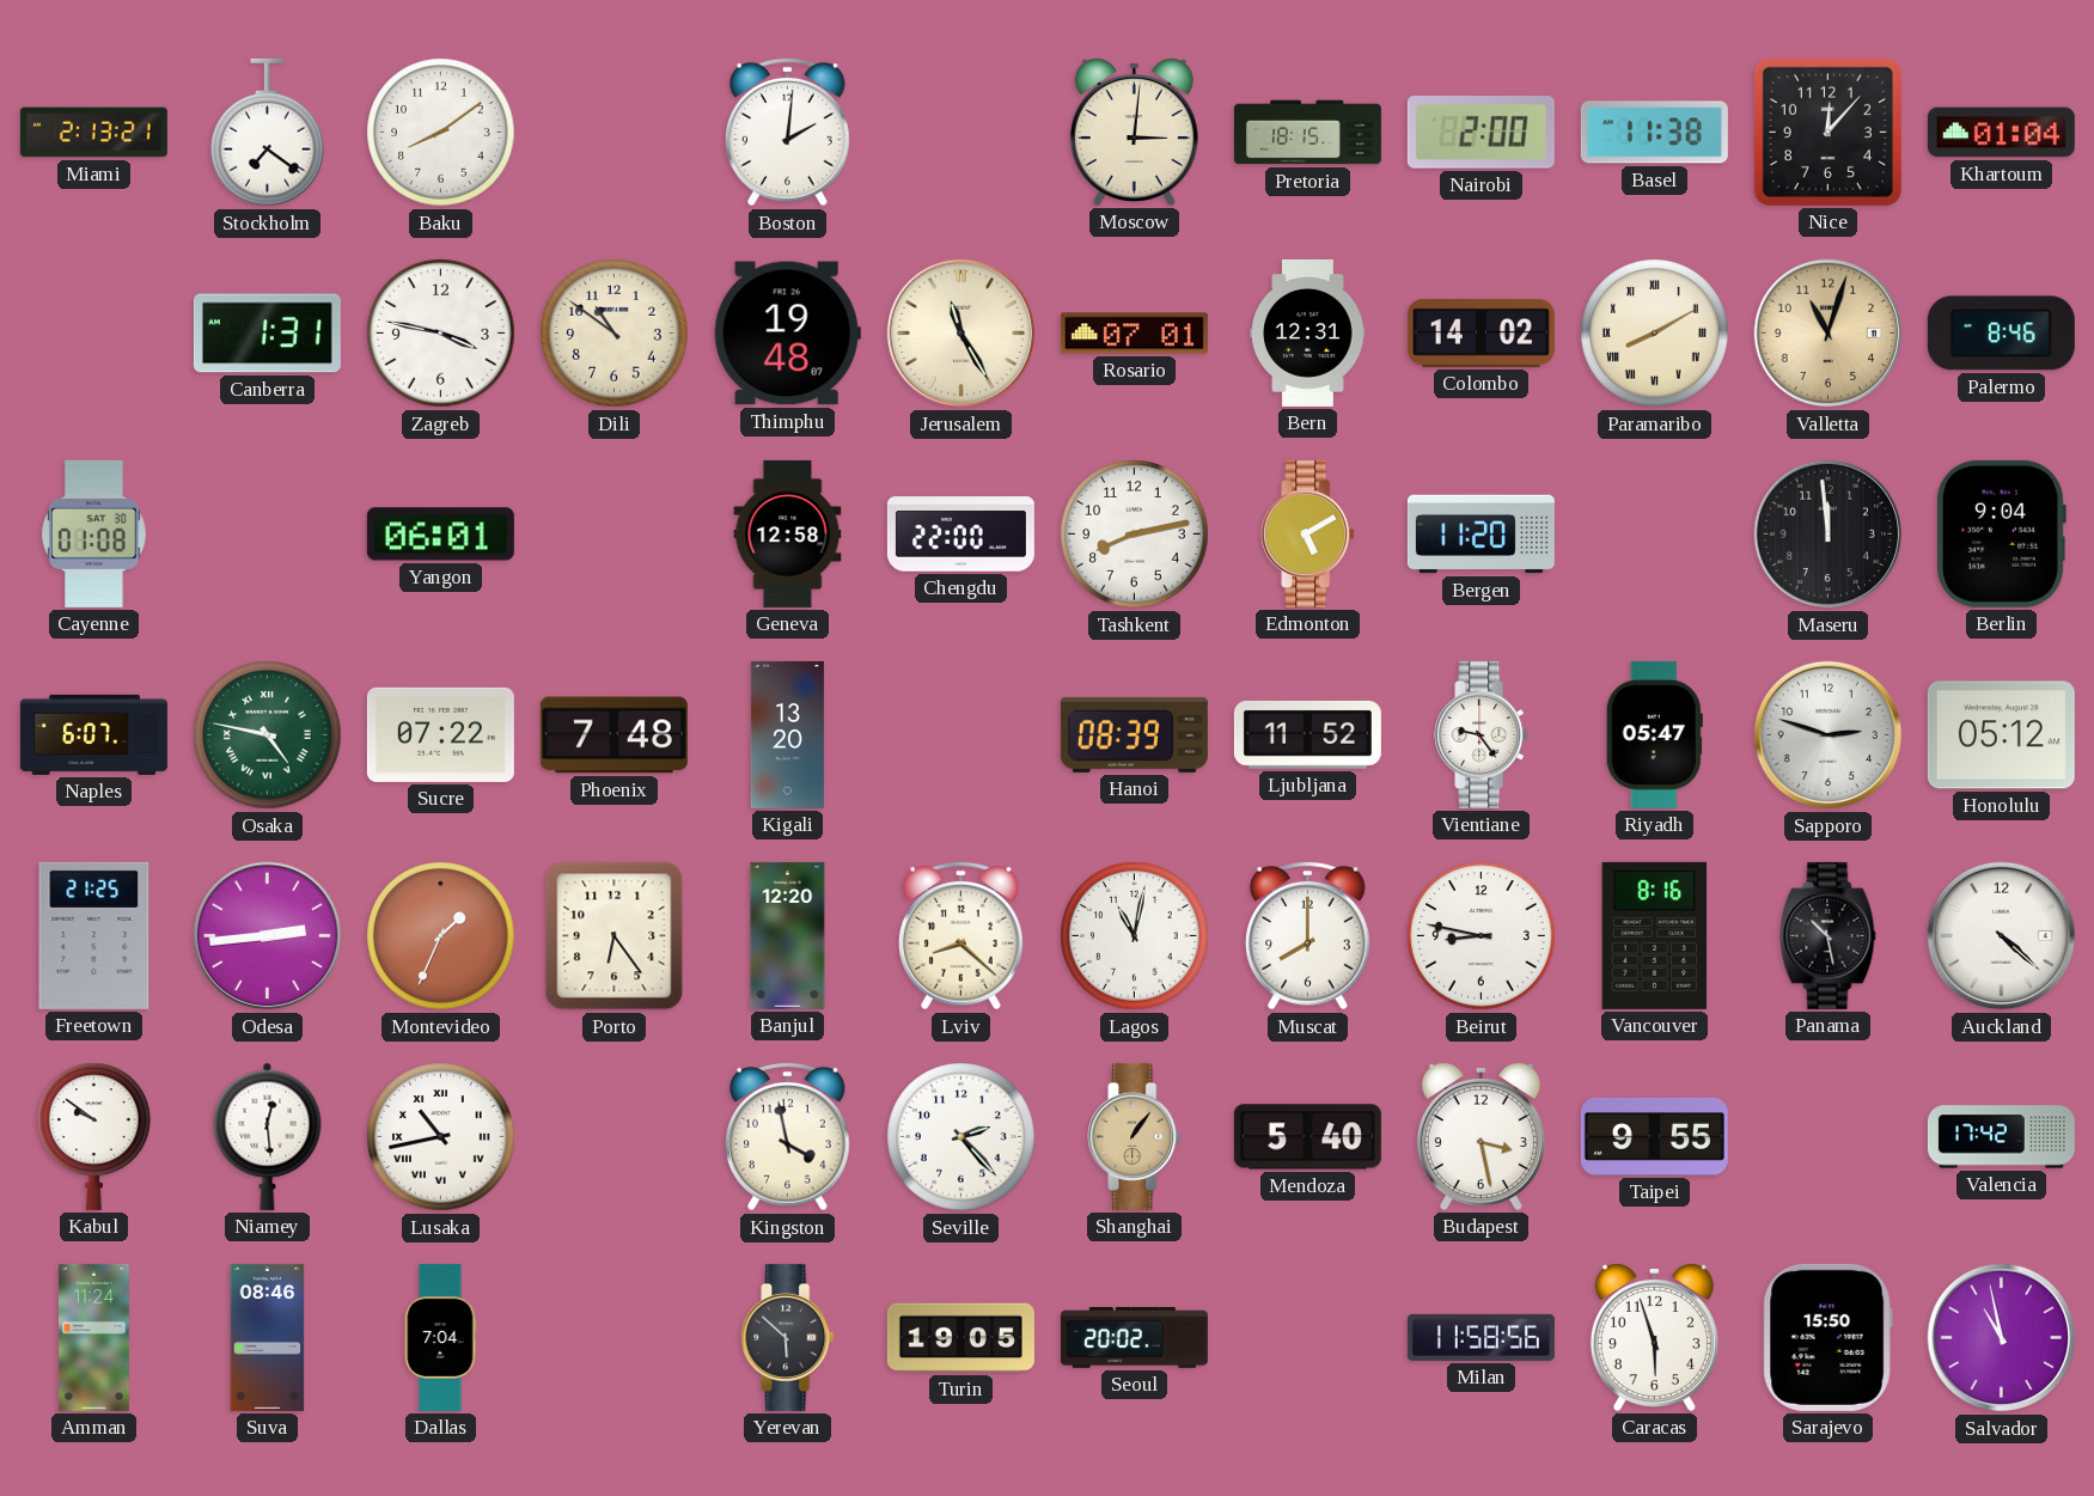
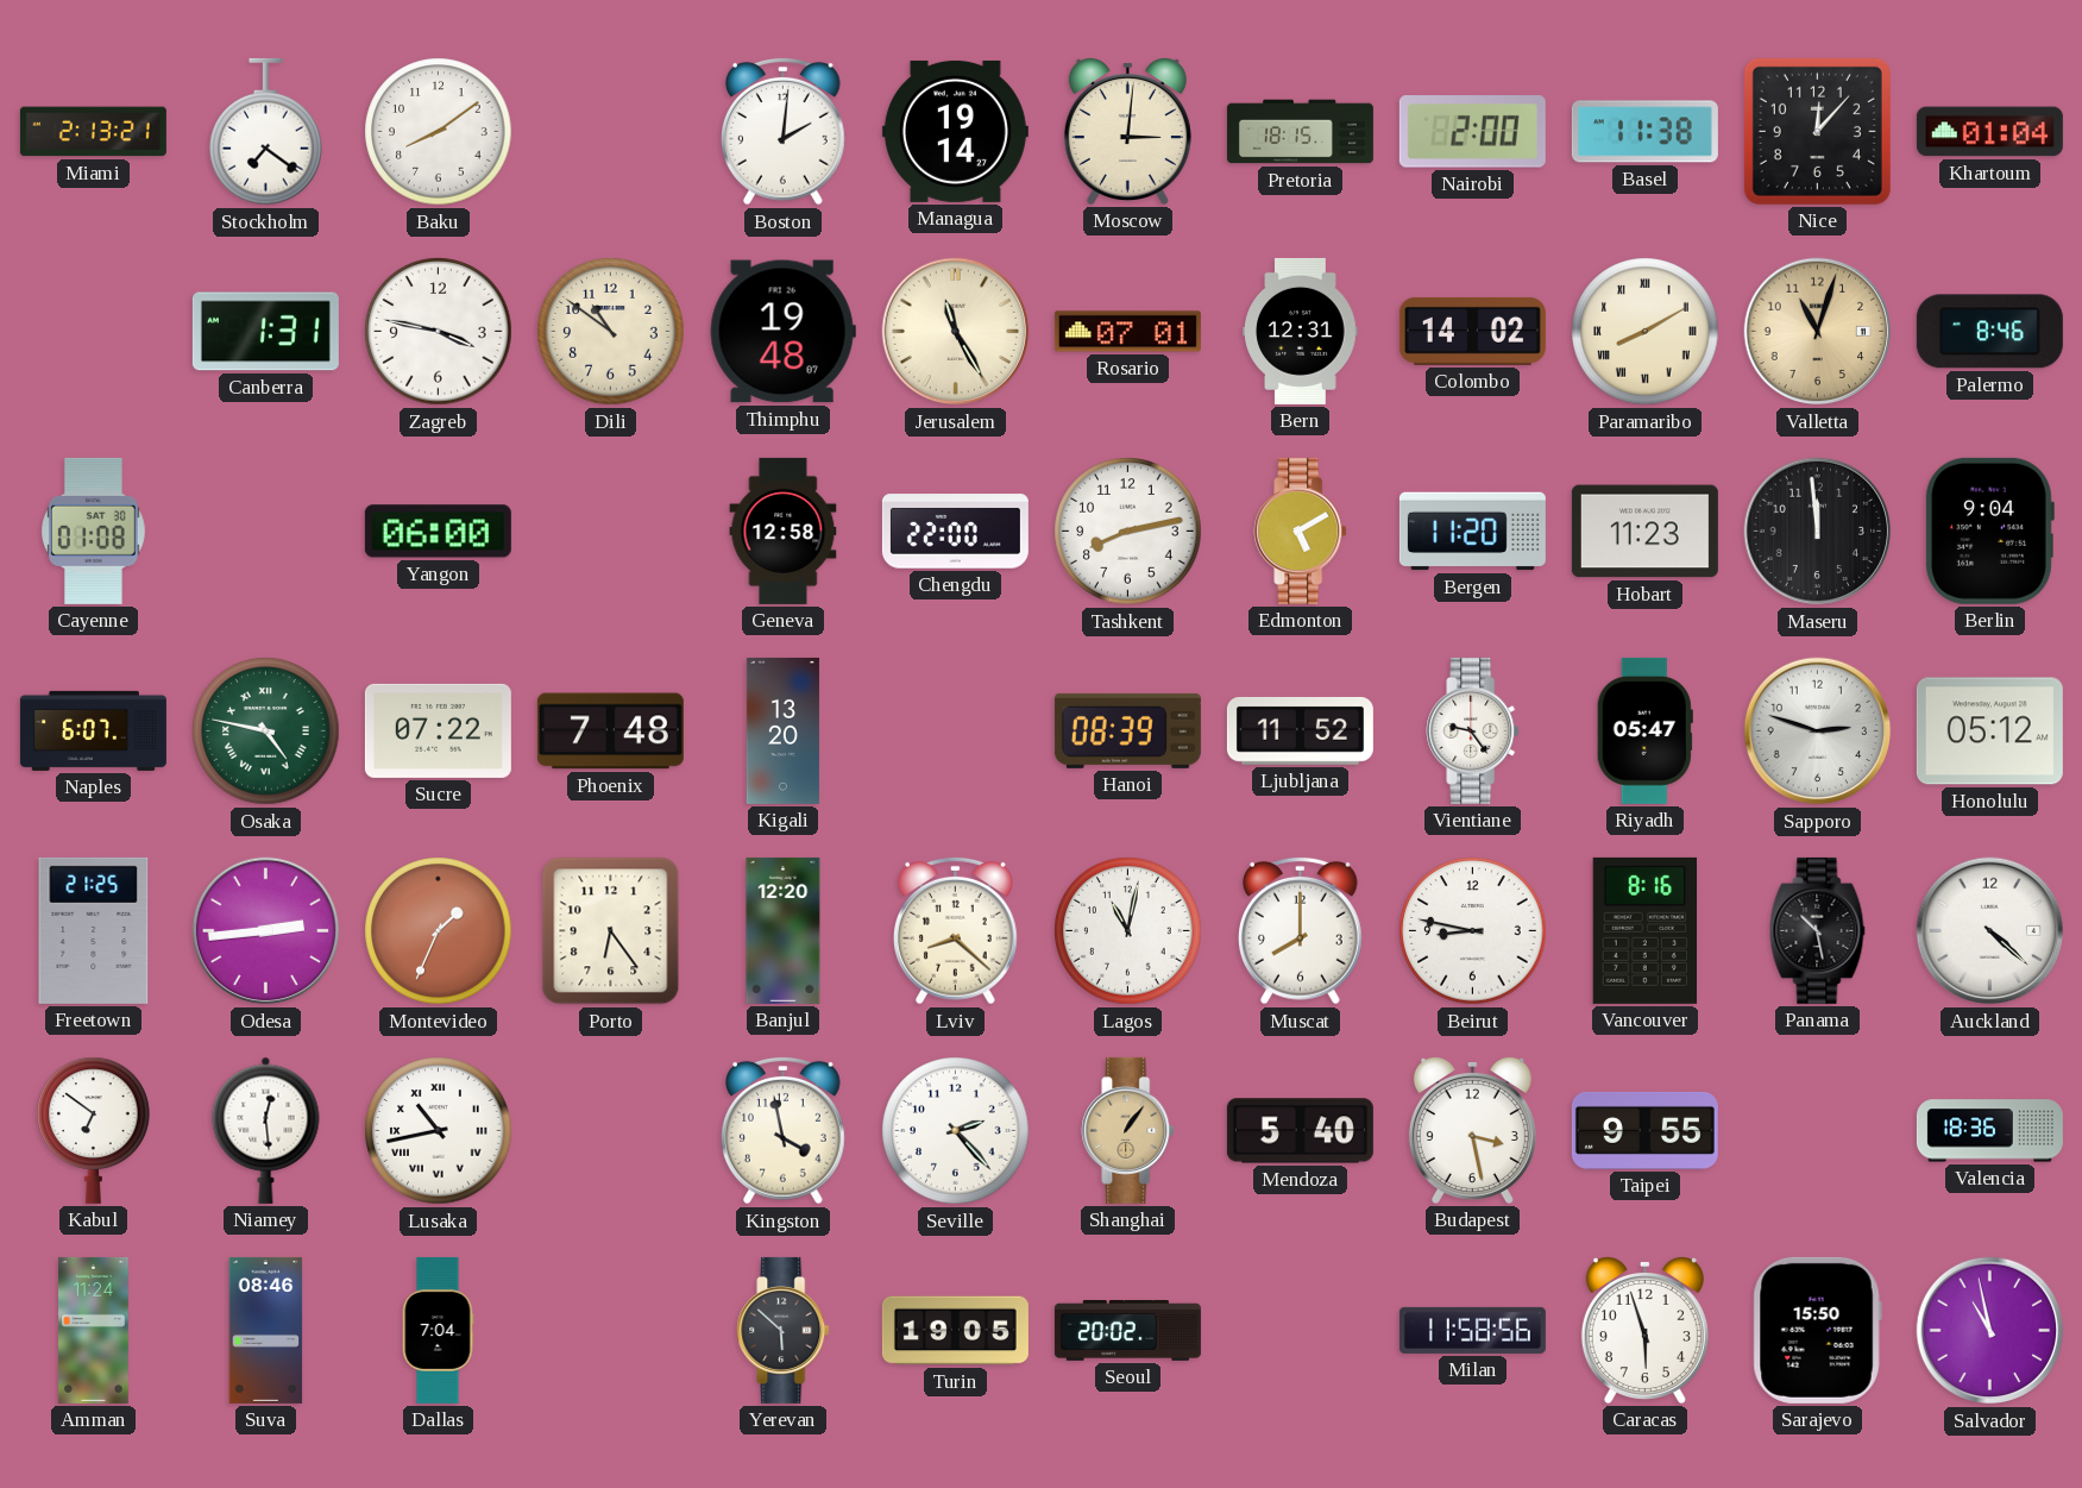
Managua: none -> 19:14
Yangon: 06:01 -> 06:00
Hobart: none -> 11:23
Kabul: 9:51 -> 6:51
Valencia: 17:42 -> 18:36
